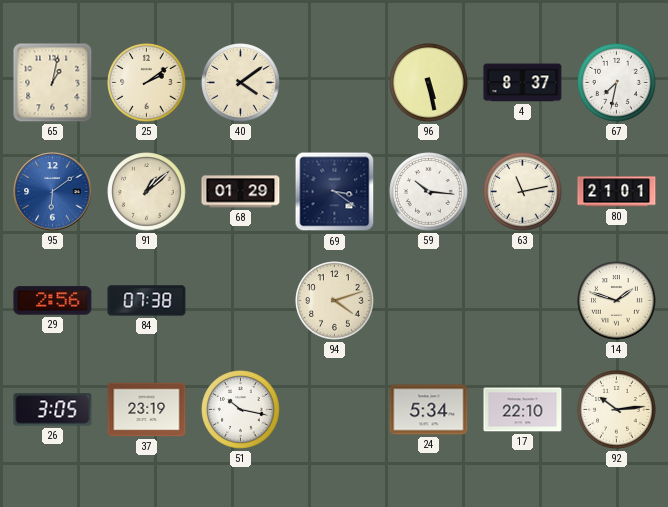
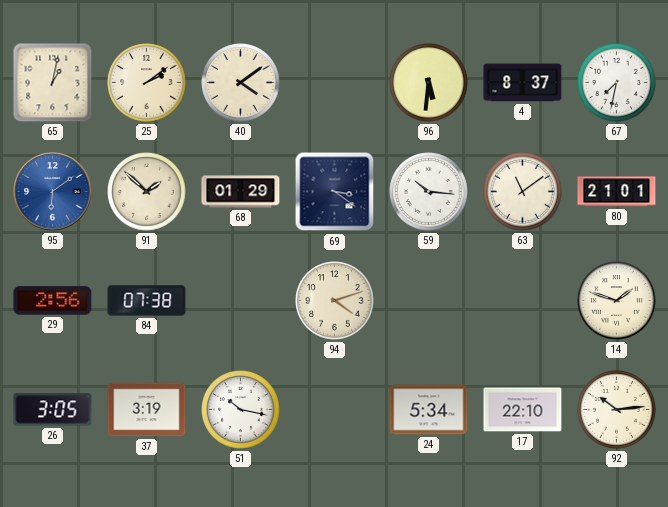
96: 5:28 -> 5:31
91: 1:08 -> 1:52
63: 11:13 -> 11:09
37: 23:19 -> 3:19
